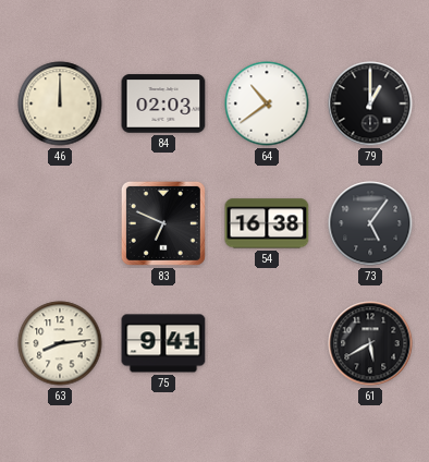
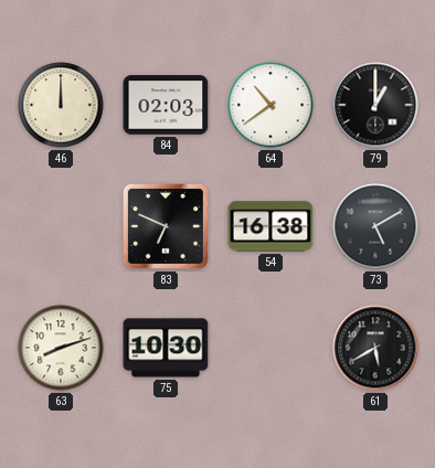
73: 5:06 -> 5:10
63: 8:14 -> 8:12
75: 9:41 -> 10:30
